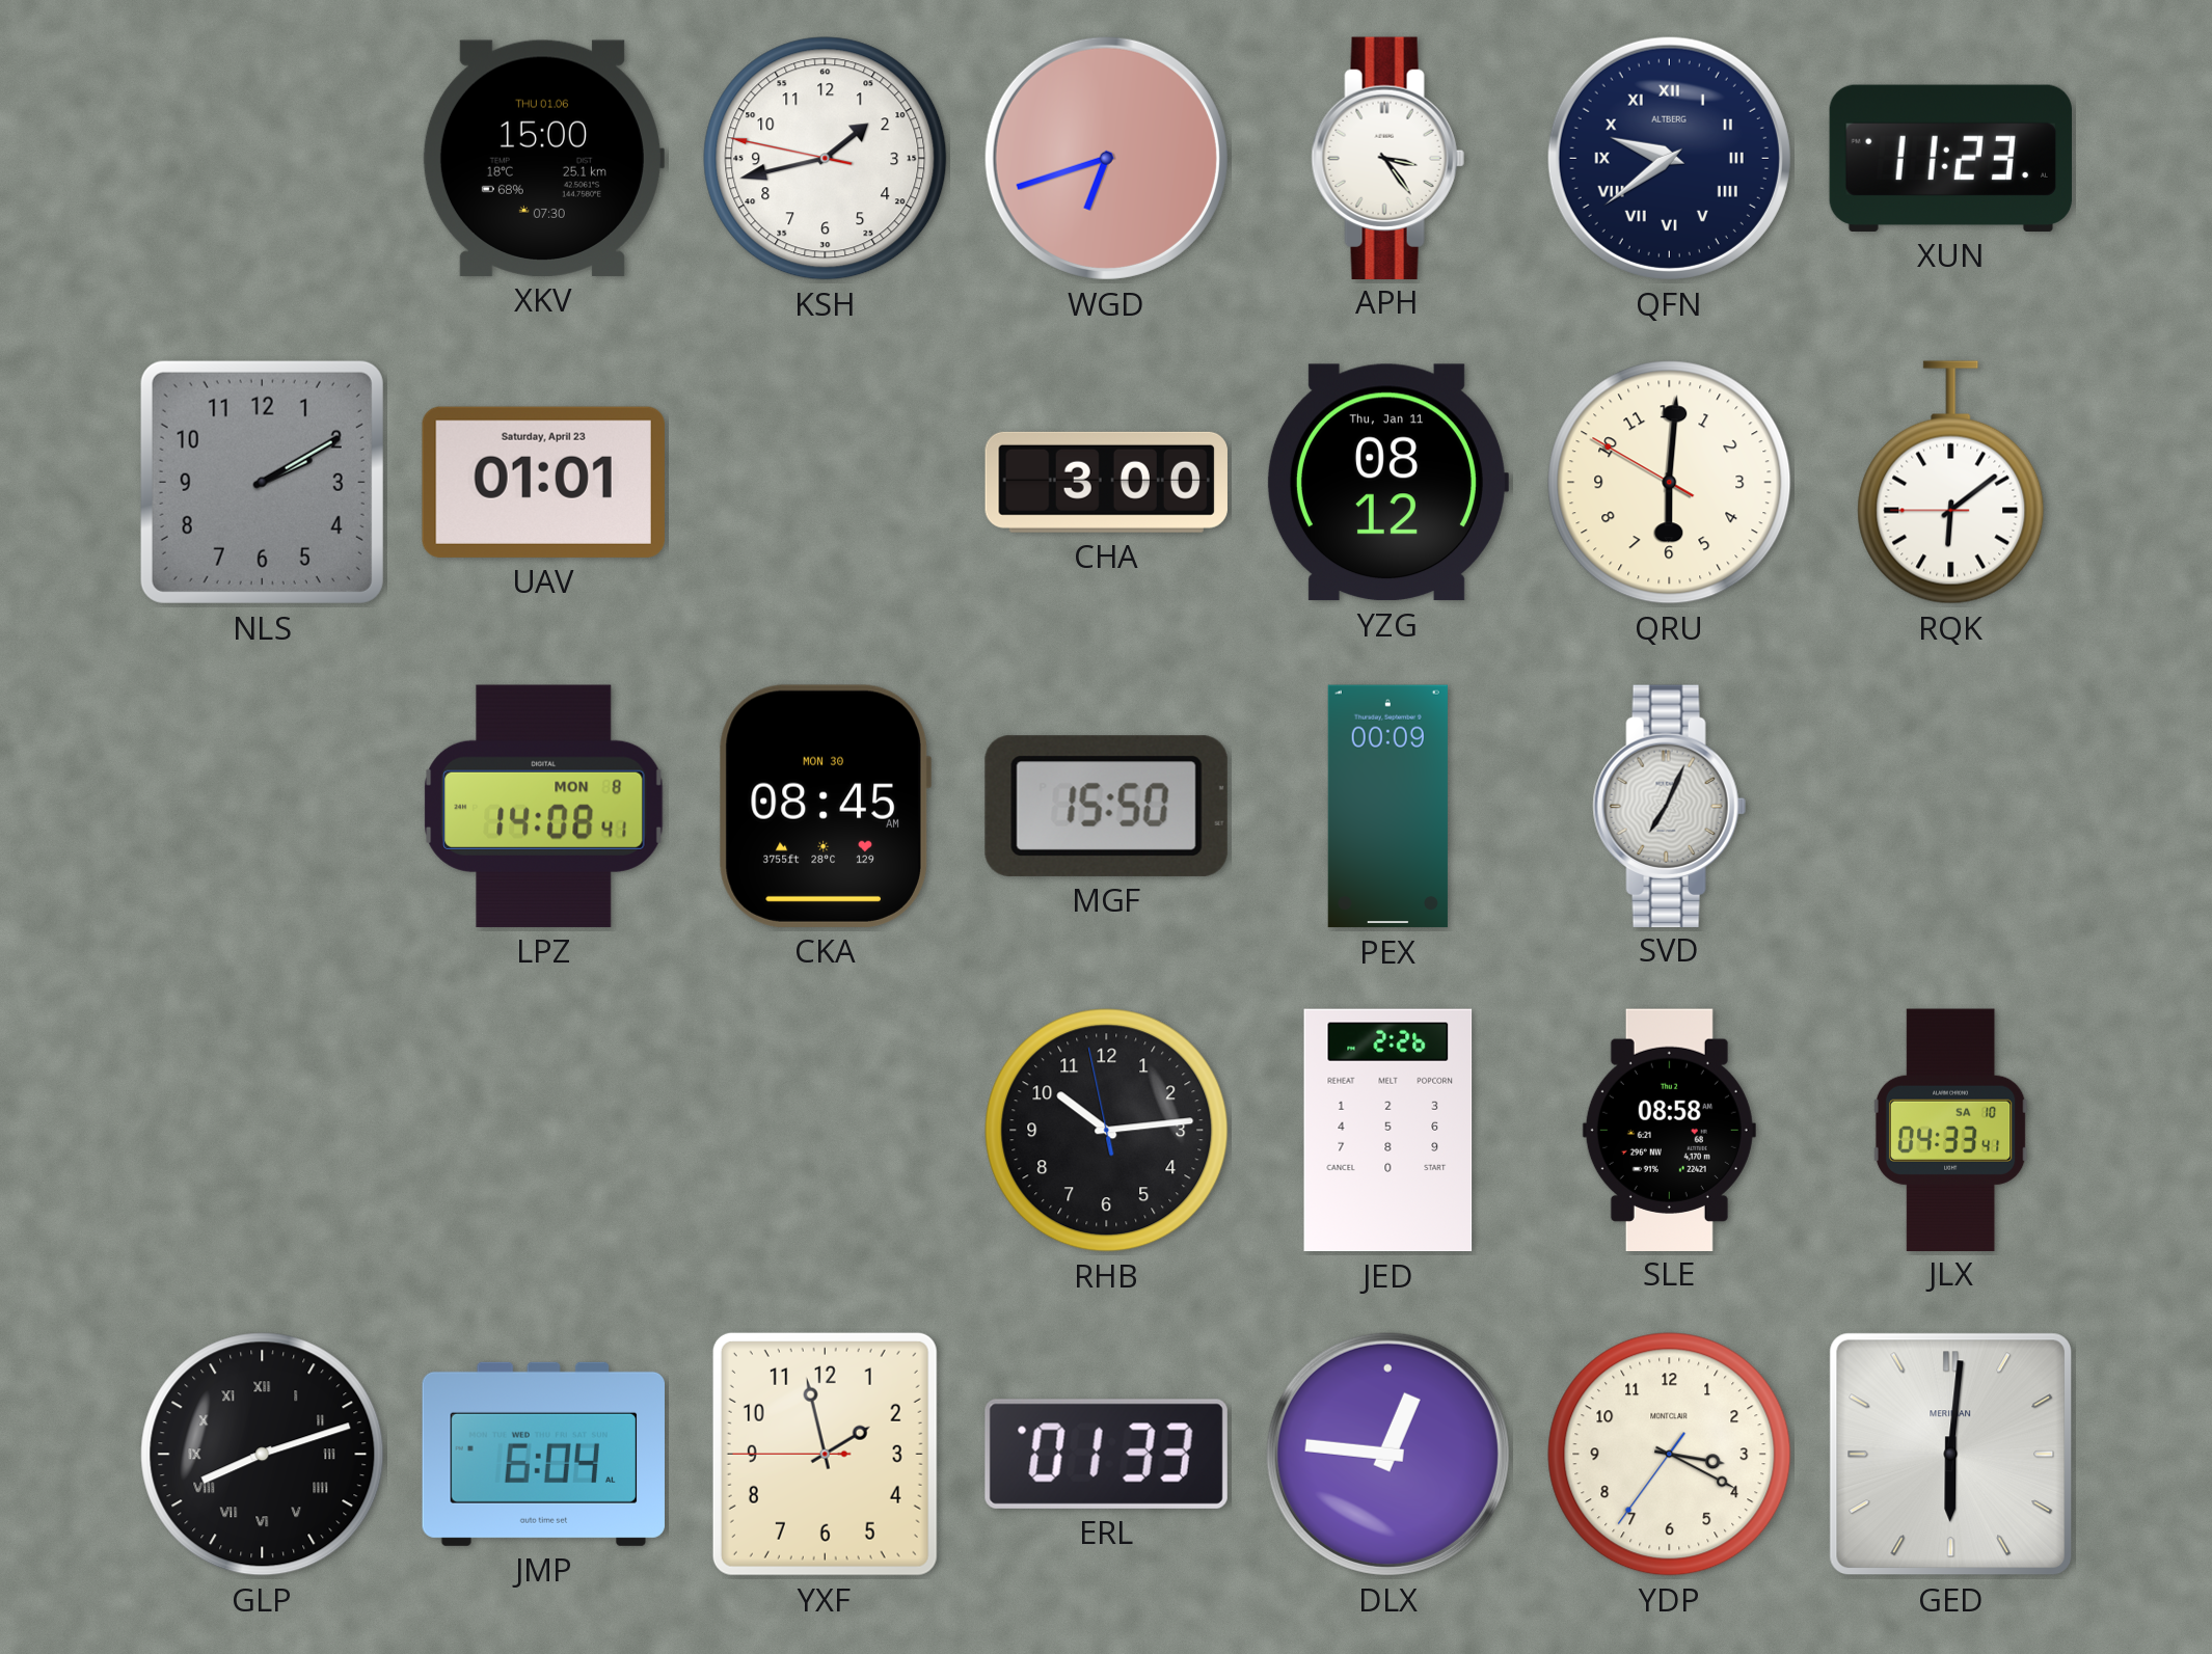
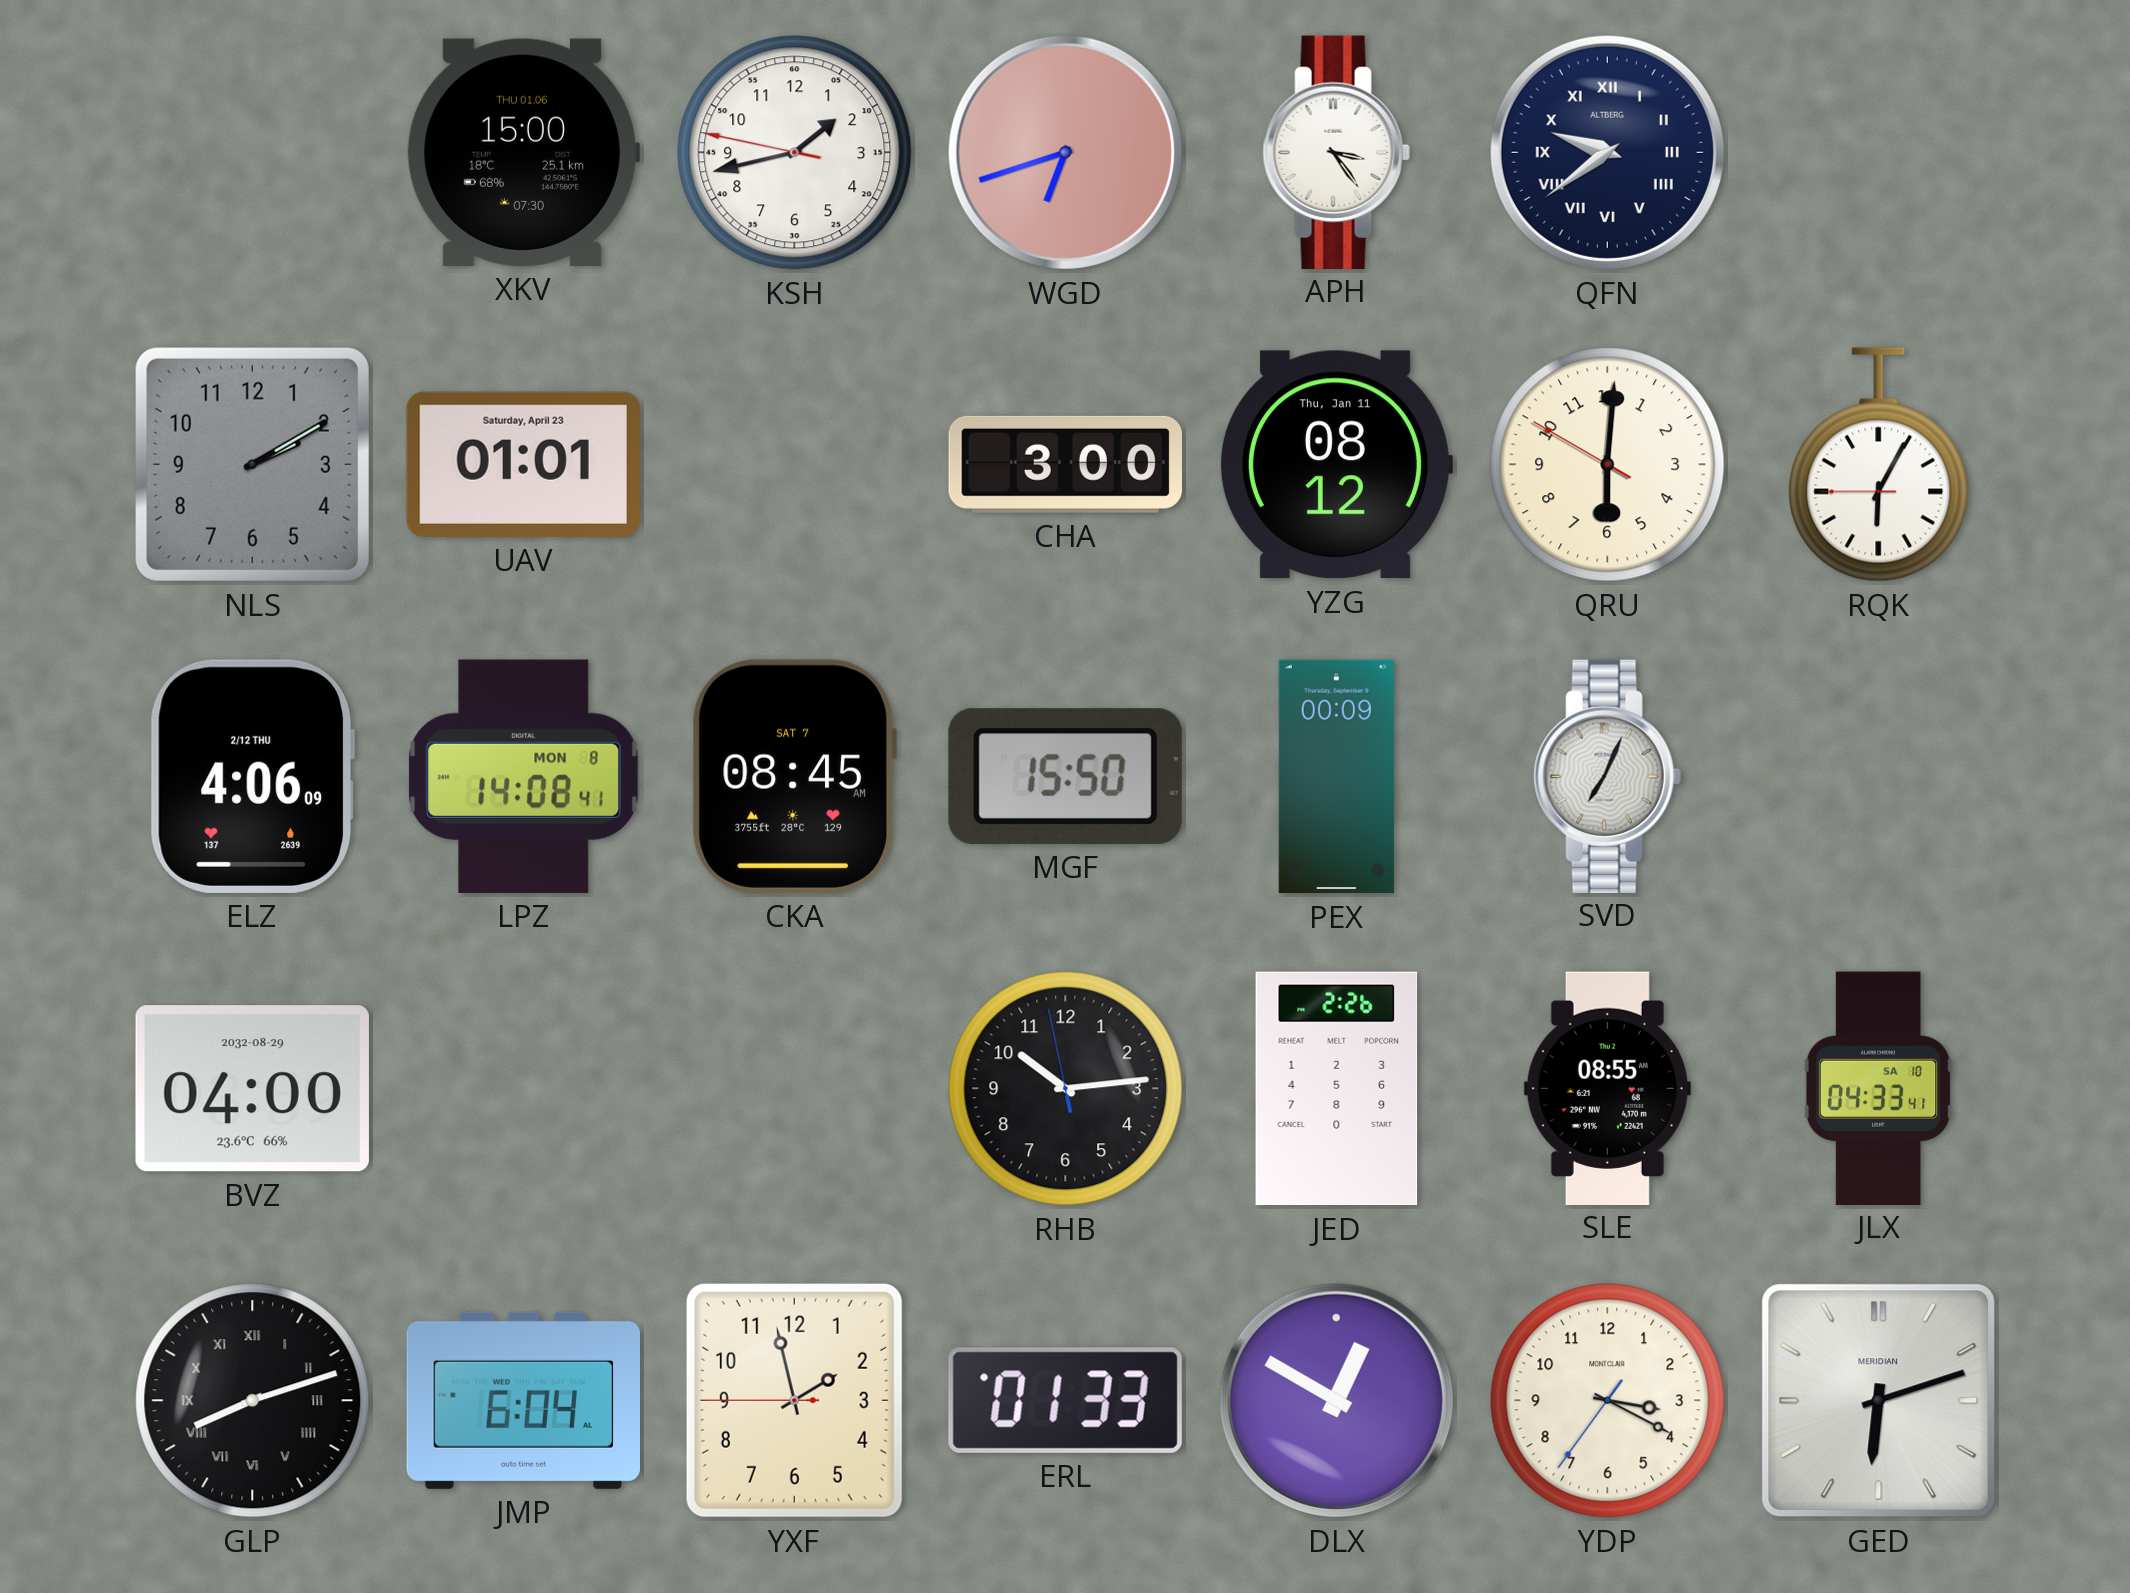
XUN: 11:23 -> none
RQK: 6:08 -> 6:04
ELZ: none -> 4:06
CKA date: MON 30 -> SAT 7
BVZ: none -> 04:00
SLE: 08:58 -> 08:55
DLX: 12:46 -> 12:50
GED: 6:01 -> 6:12
